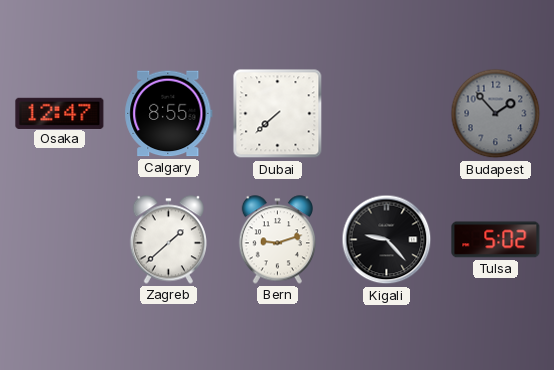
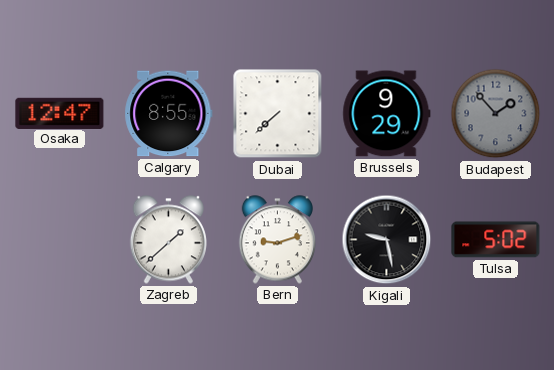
Brussels: none -> 9:29
Kigali: 9:23 -> 9:28
